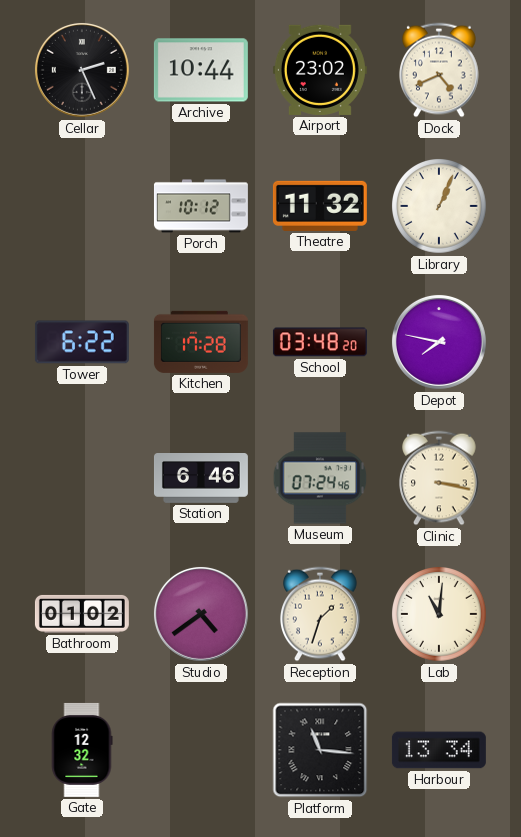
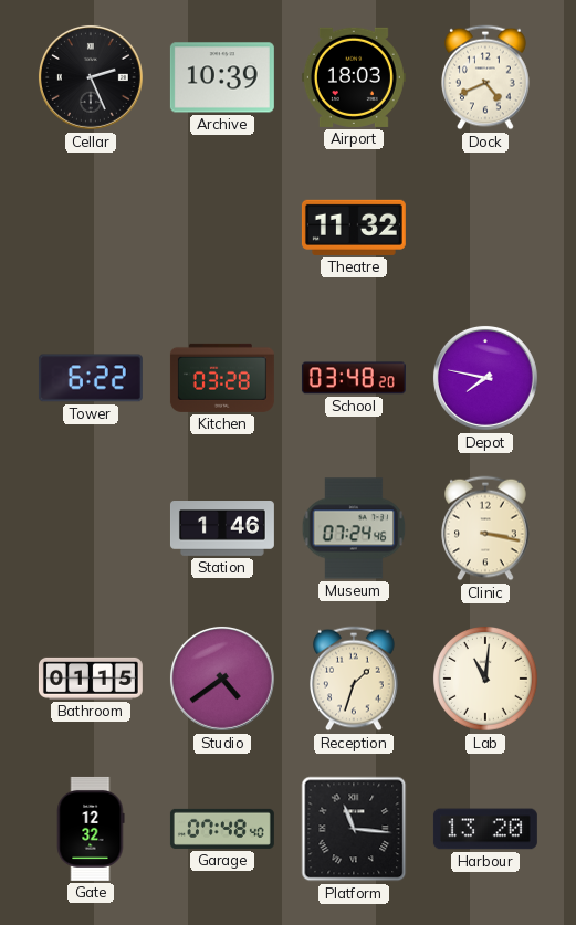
Archive: 10:44 -> 10:39
Airport: 23:02 -> 18:03
Porch: 10:12 -> none
Library: 1:04 -> none
Kitchen: 17:28 -> 03:28
Station: 6:46 -> 1:46
Bathroom: 01:02 -> 01:15
Garage: none -> 07:48
Harbour: 13:34 -> 13:20
